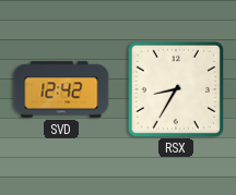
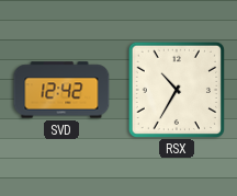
RSX: 8:35 -> 10:35
